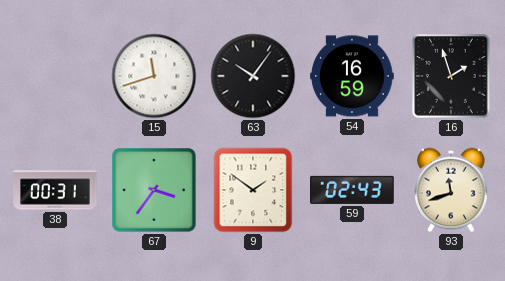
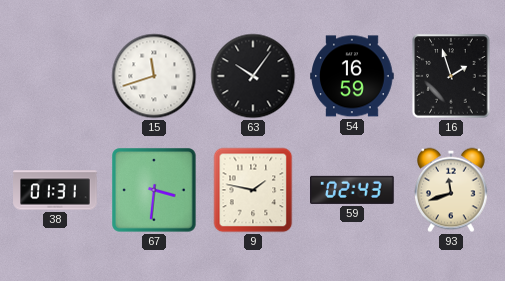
38: 00:31 -> 01:31
67: 3:36 -> 3:31
9: 1:51 -> 1:47
